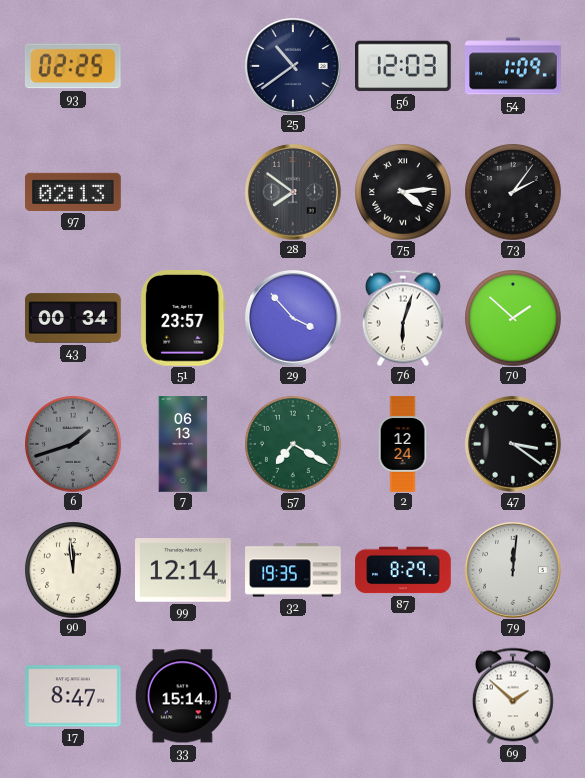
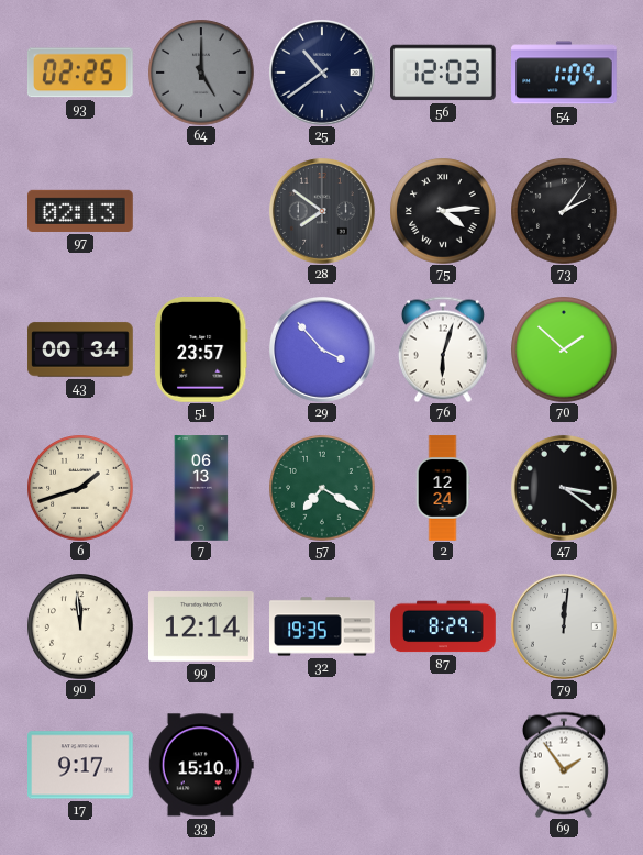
64: none -> 5:00
6 dial: grey -> cream
17: 8:47 -> 9:17
33: 15:14 -> 15:10
69: 1:52 -> 1:54
